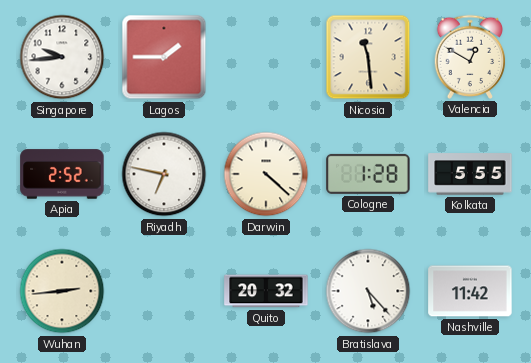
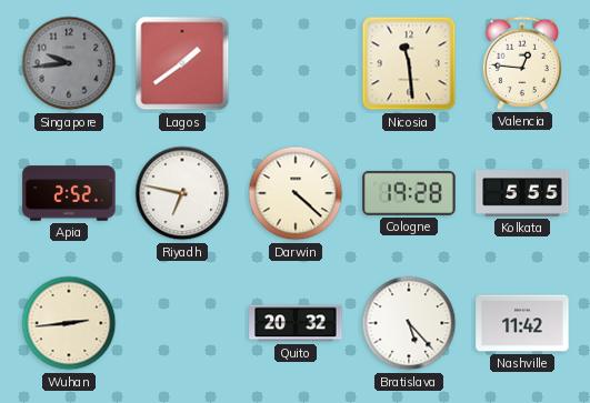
Singapore dial: white -> grey
Lagos: 1:45 -> 1:39
Valencia: 12:50 -> 12:46
Cologne: 1:28 -> 19:28
